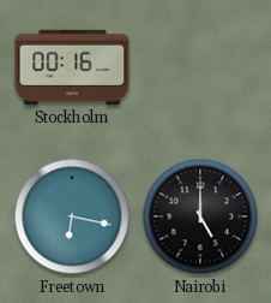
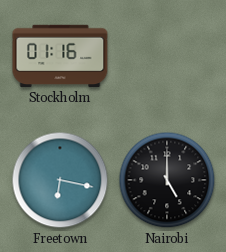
Stockholm: 00:16 -> 01:16
